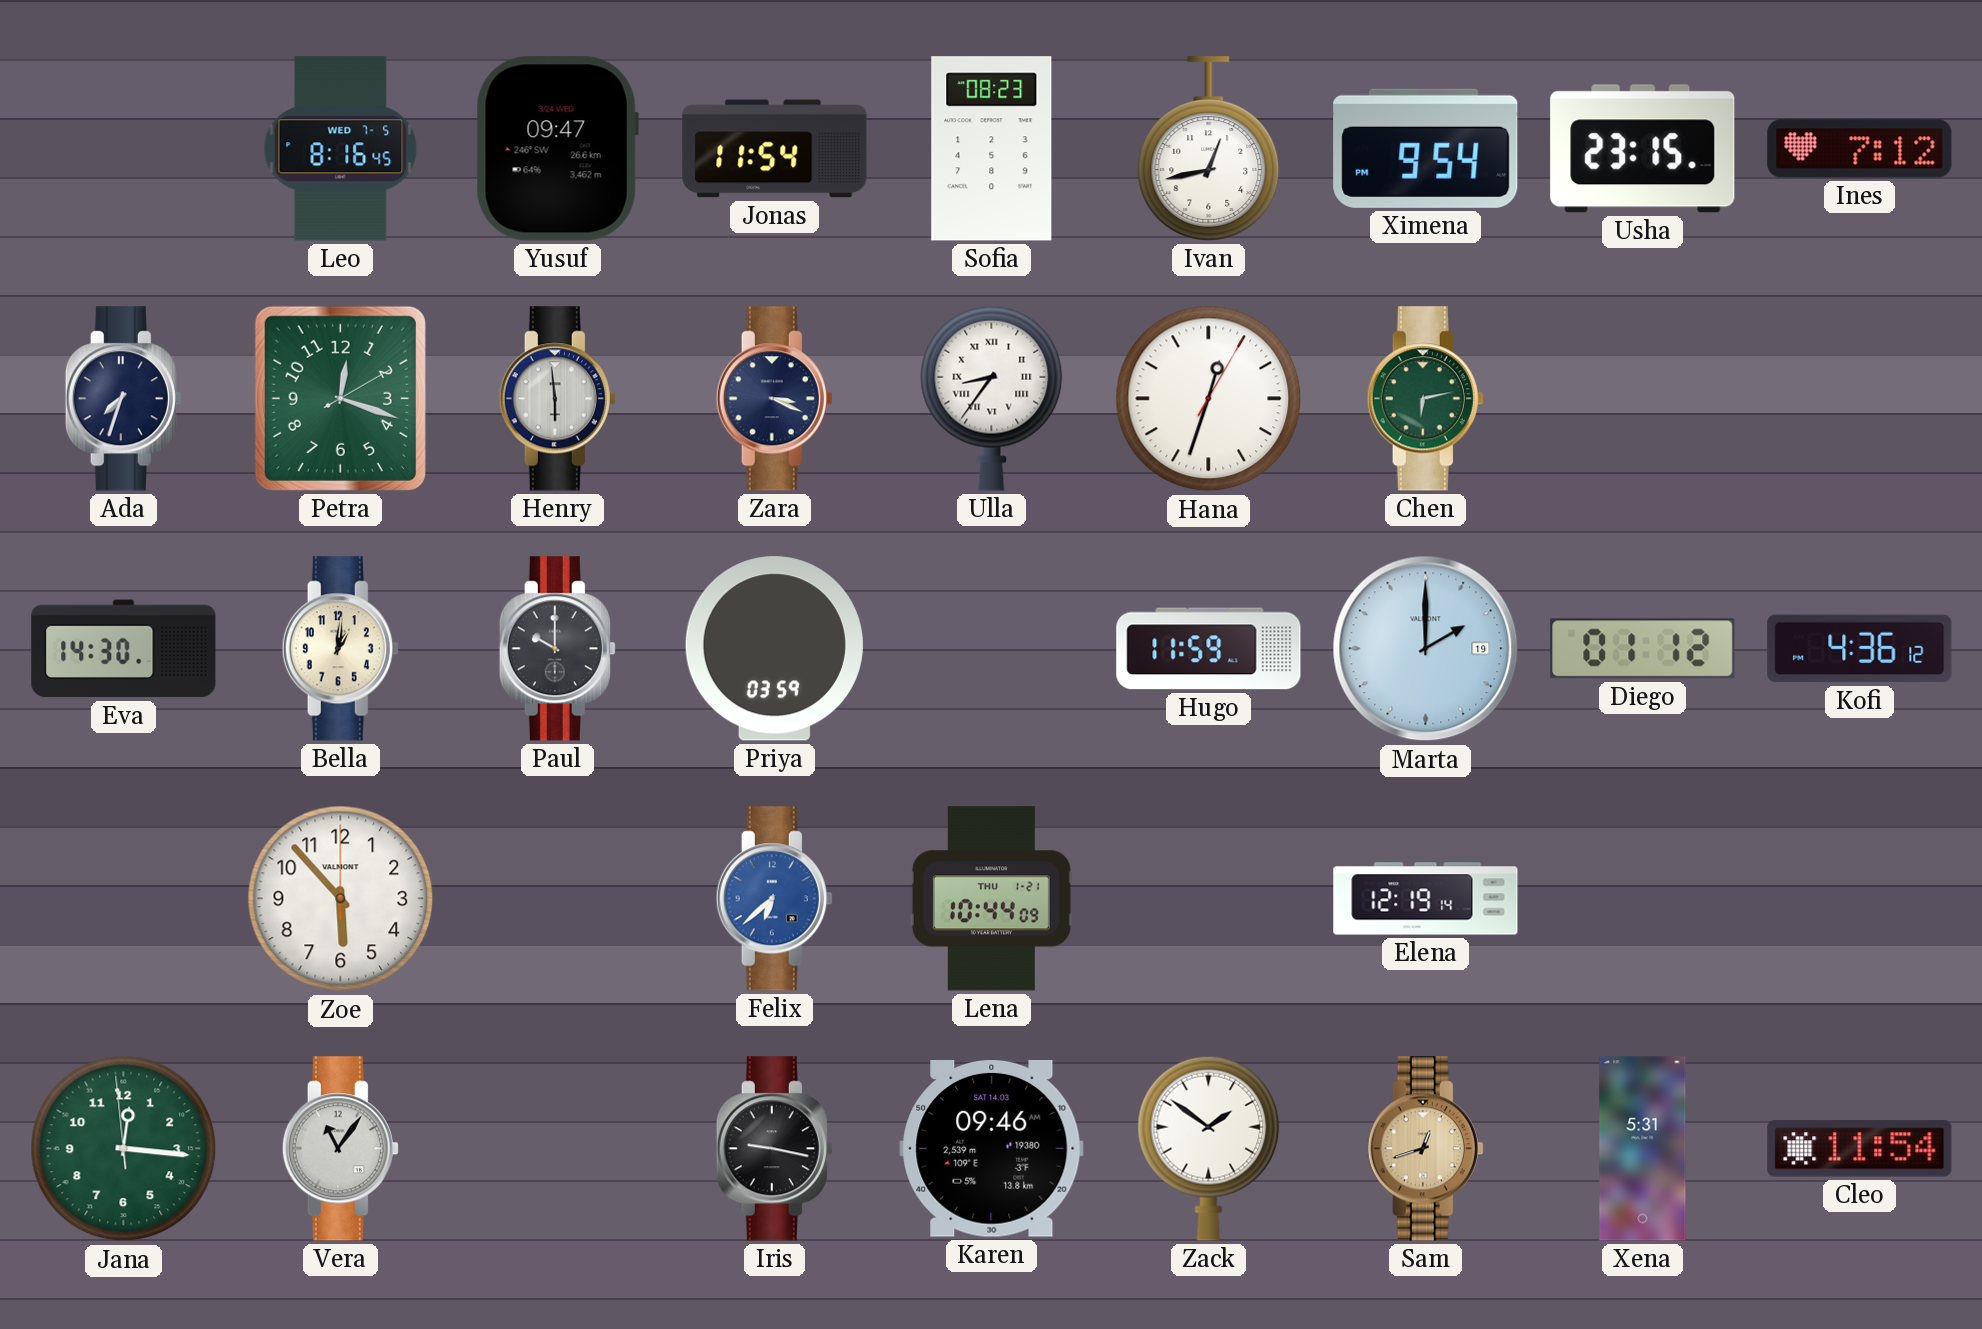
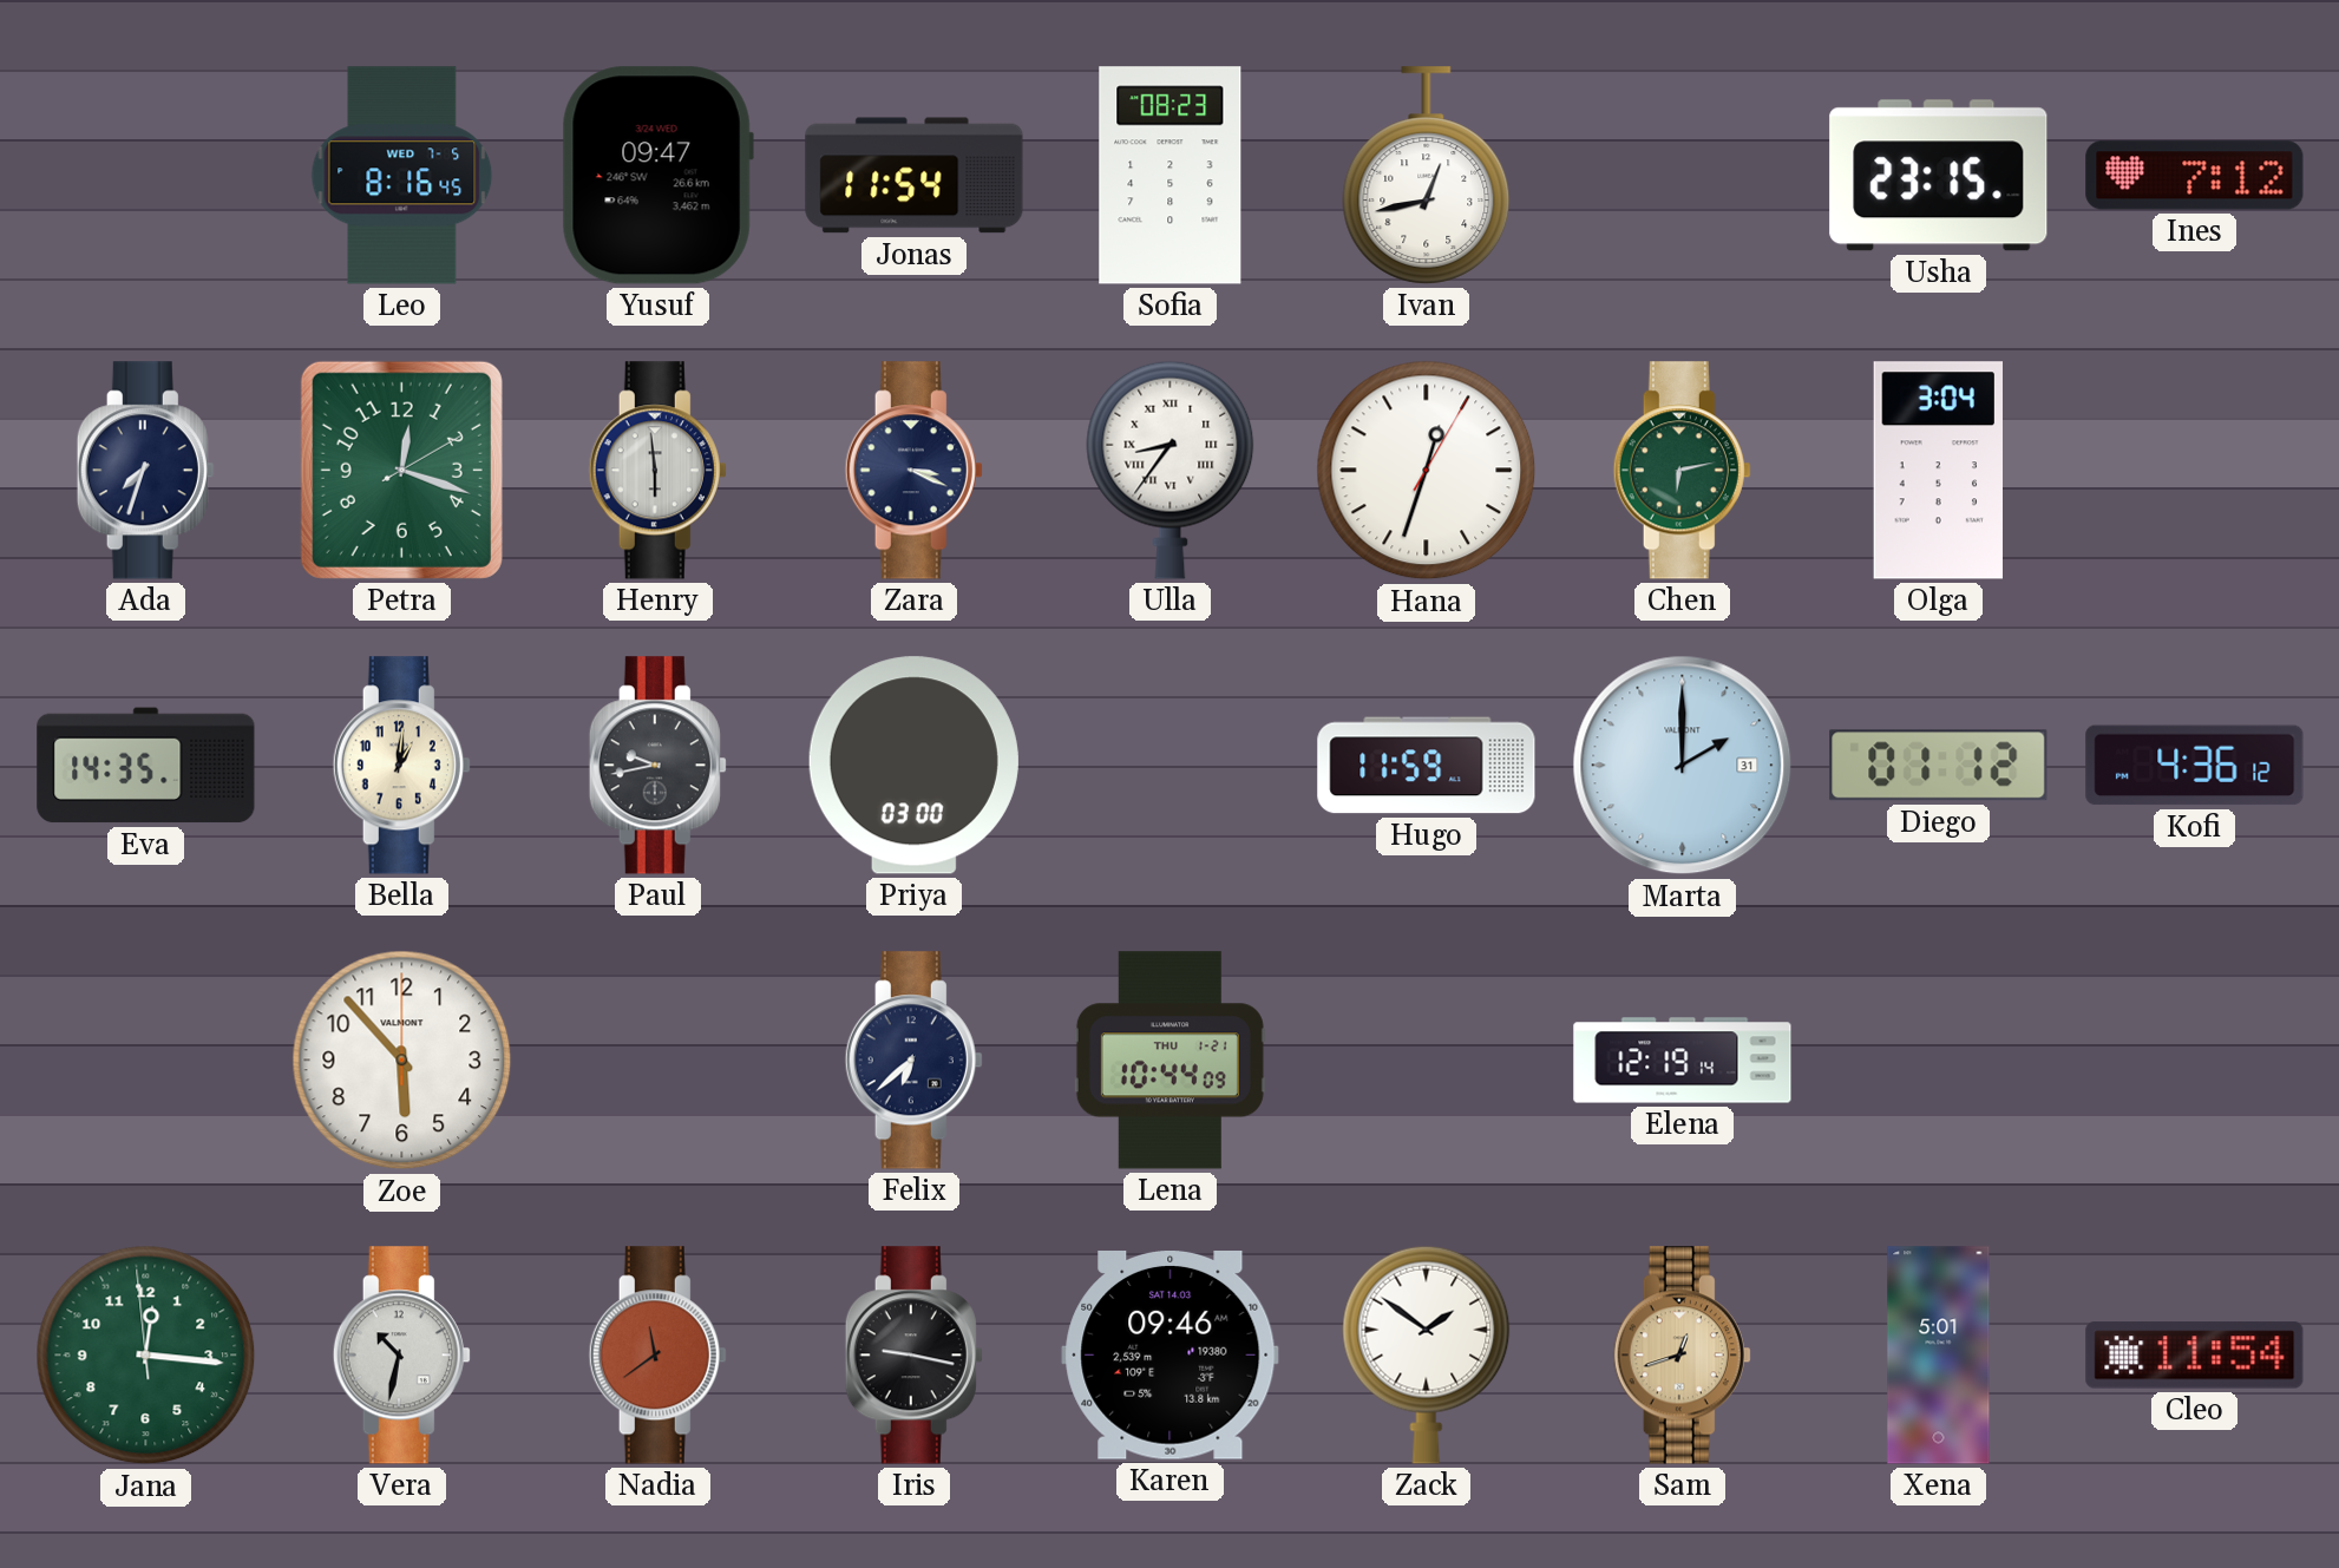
Ximena: 9:54 -> none
Olga: none -> 3:04
Eva: 14:30 -> 14:35
Paul: 10:00 -> 9:43
Priya: 03:59 -> 03:00
Marta date: 19 -> 31
Felix dial: blue -> navy
Vera: 11:06 -> 10:32
Nadia: none -> 11:39
Xena: 5:31 -> 5:01
